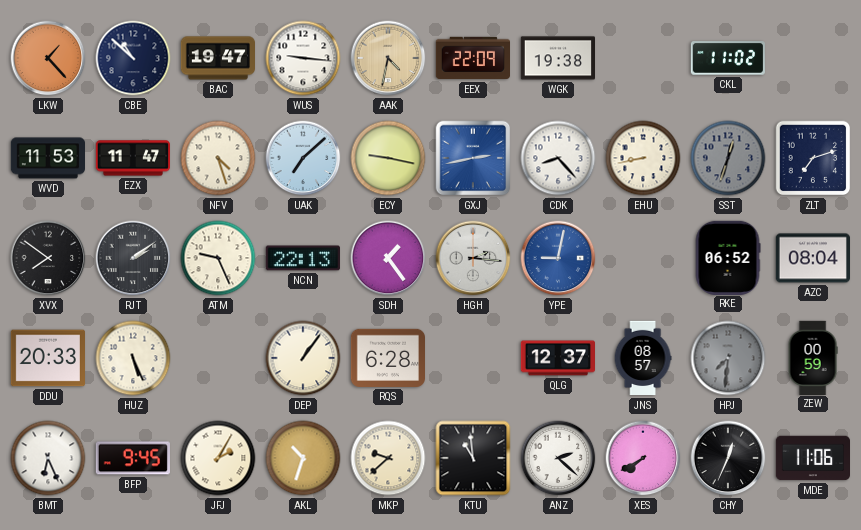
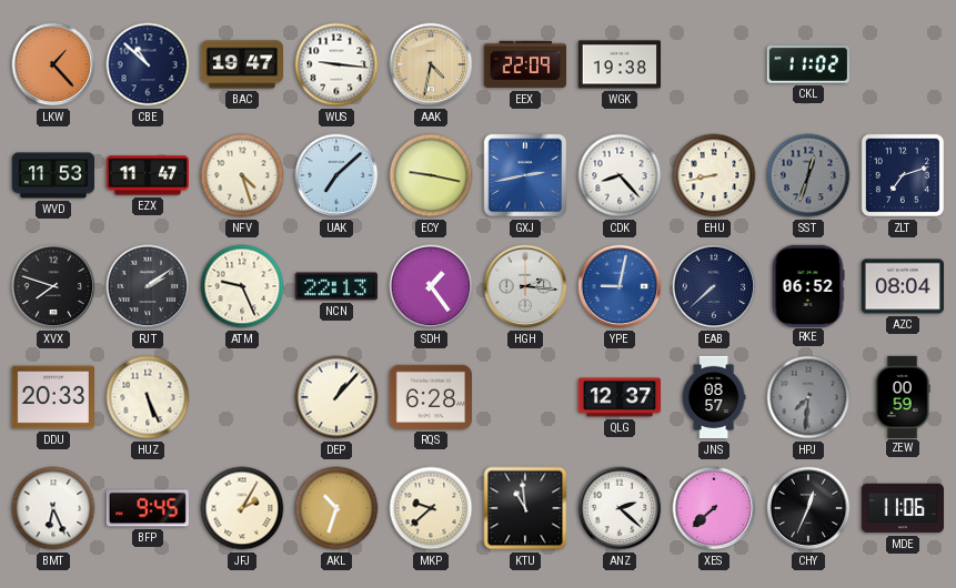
XVX: 7:51 -> 7:48
EAB: none -> 7:38
DEP: 1:06 -> 1:07
XES: 7:40 -> 7:38
